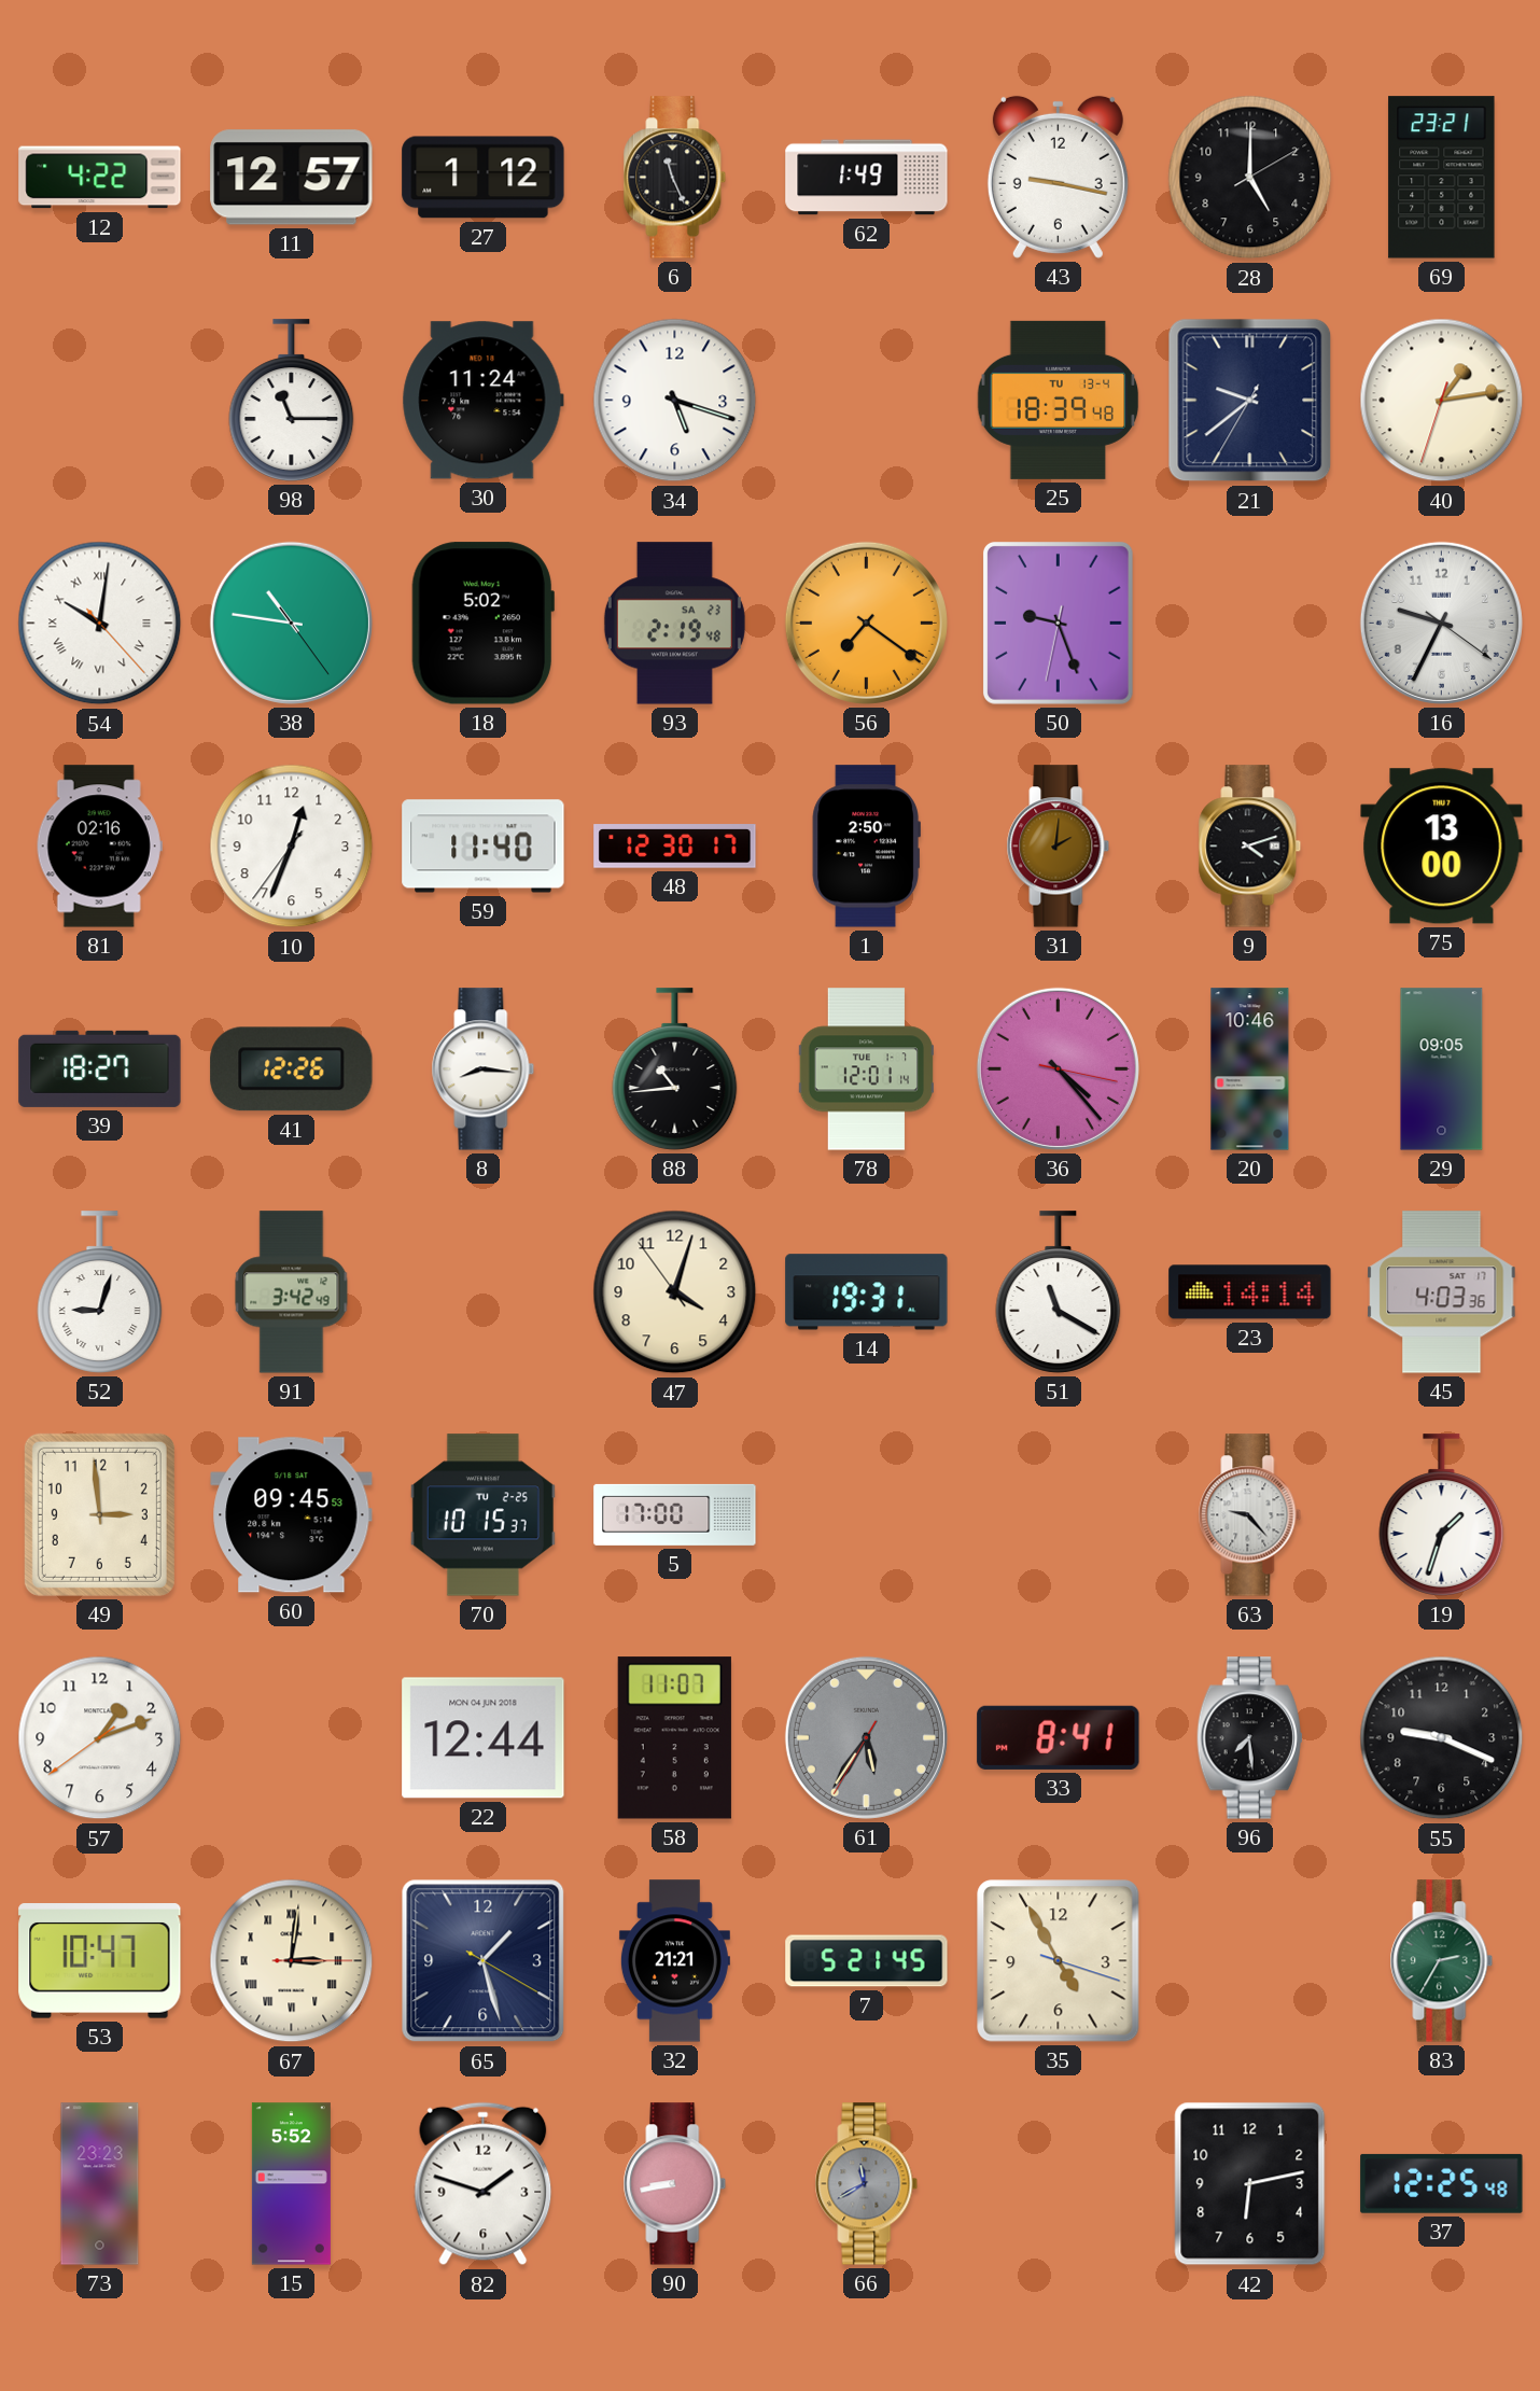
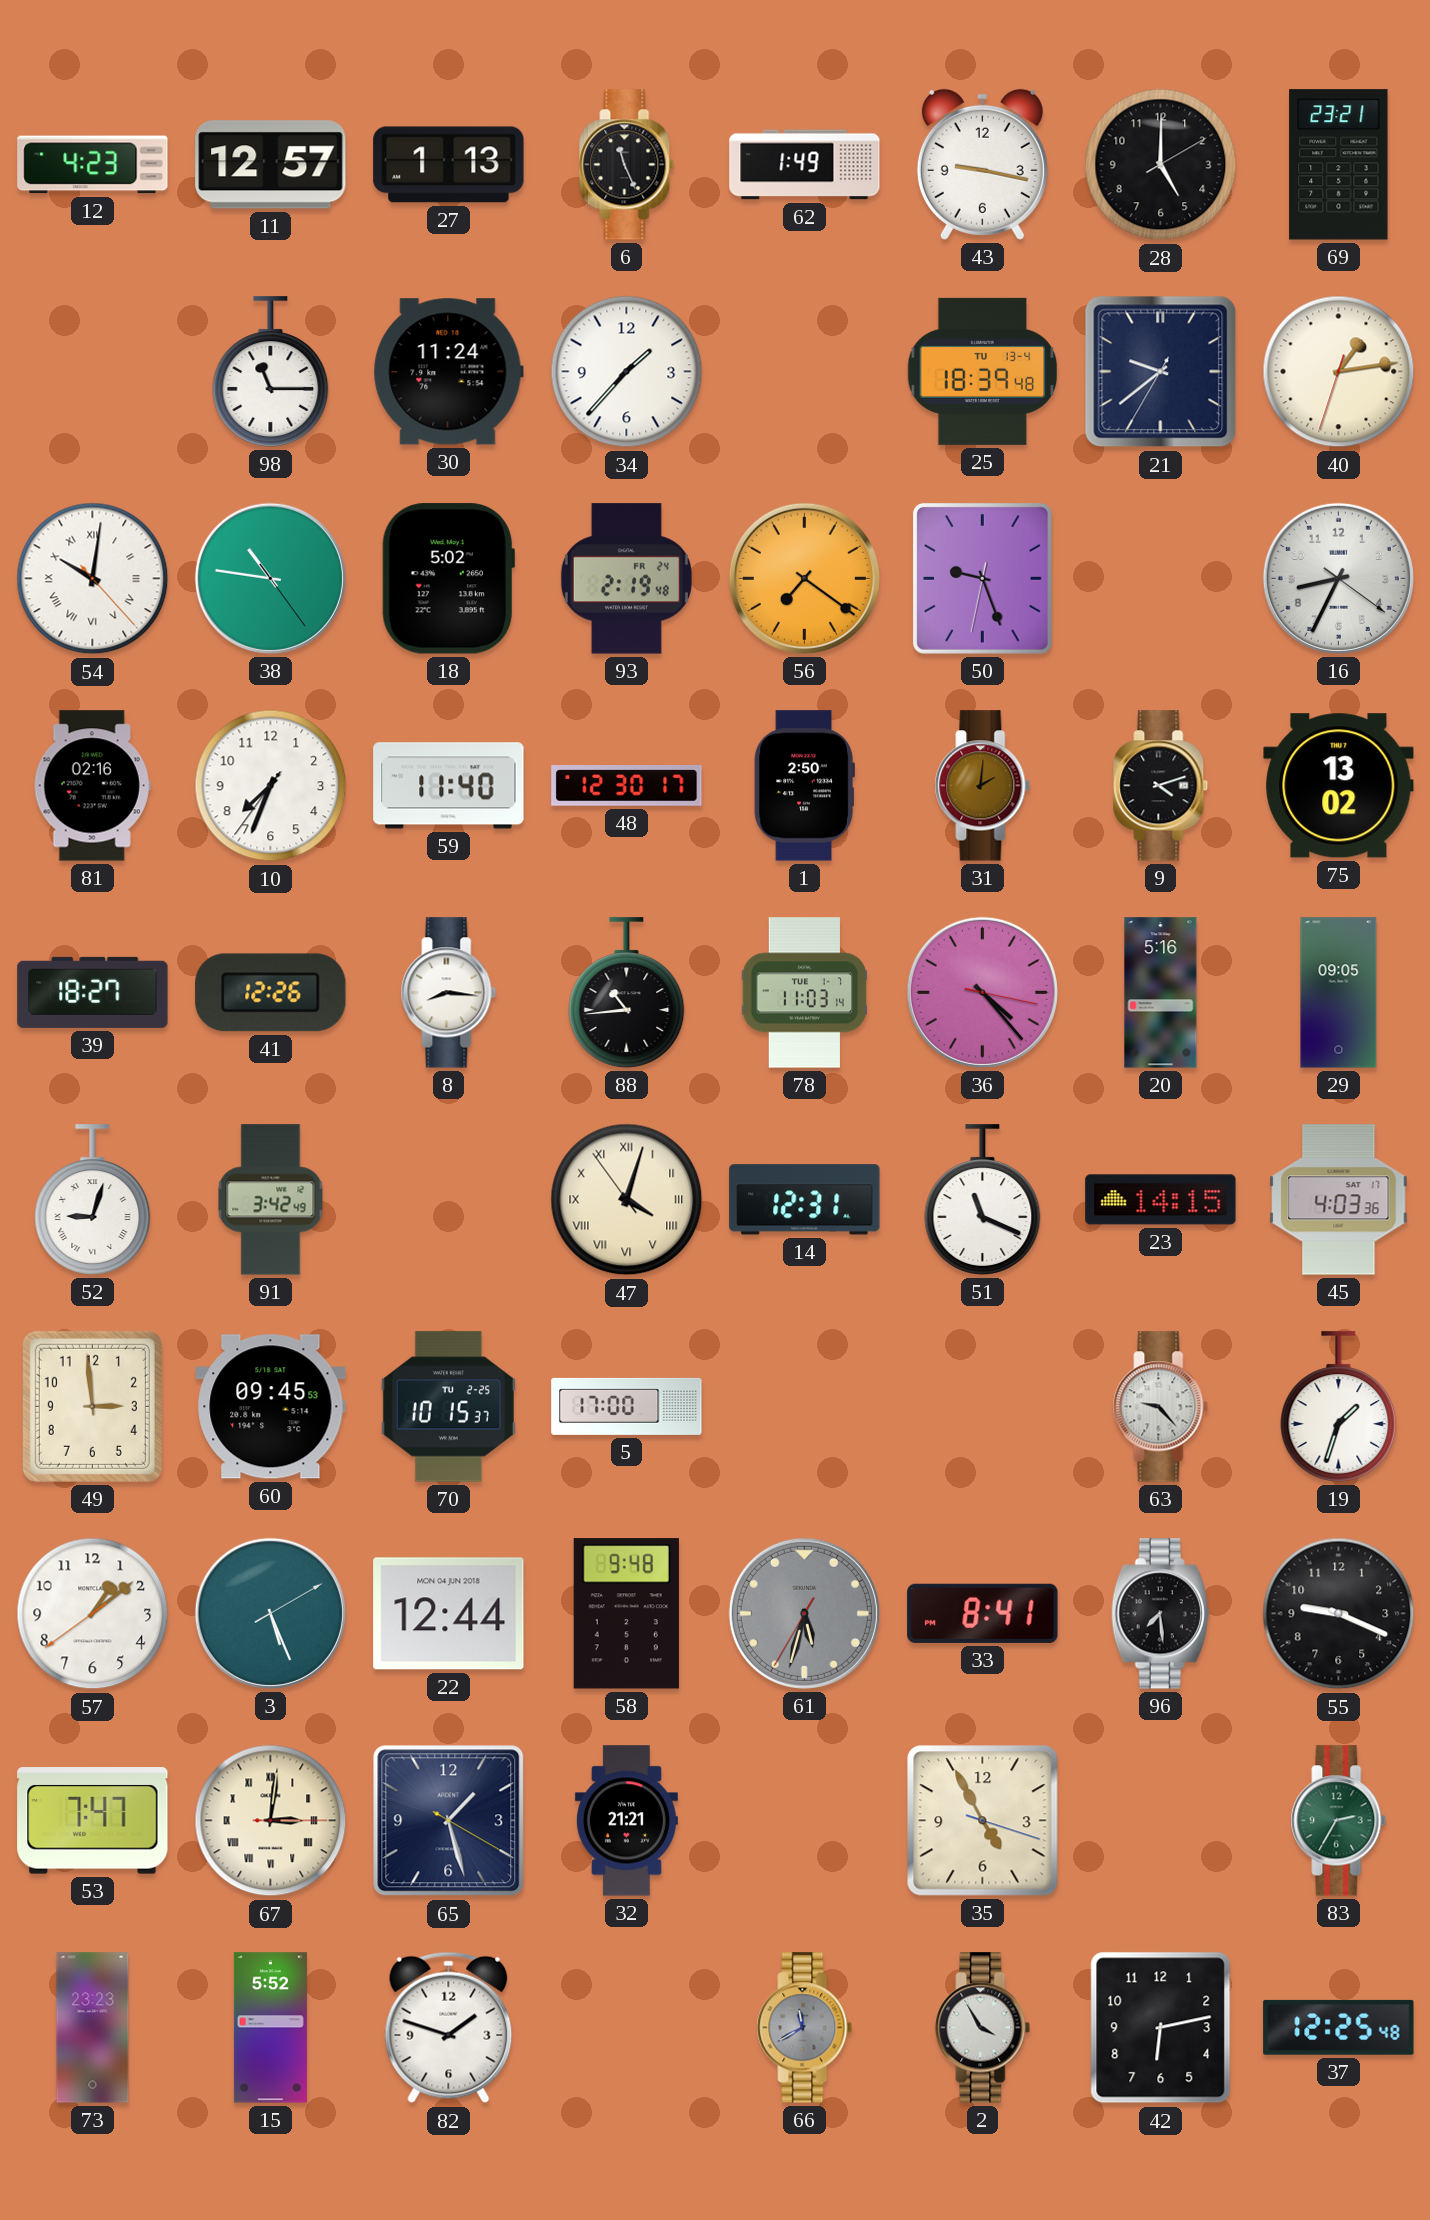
12: 4:22 -> 4:23
27: 1:12 -> 1:13
34: 5:18 -> 1:37
93 date: SA 23 -> FR 24
16: 9:34 -> 8:34
10: 12:33 -> 7:33
75: 13:00 -> 13:02
78: 12:01 -> 11:03
20: 10:46 -> 5:16
47 numerals: Arabic -> Roman
14: 19:31 -> 12:31
51: 11:20 -> 11:19
23: 14:14 -> 14:15
57: 1:11 -> 1:08
3: none -> 5:26
58: 11:07 -> 9:48
61: 5:35 -> 5:32
53: 10:47 -> 7:47
7: 5:21 -> none
90: 8:43 -> none
2: none -> 3:55
